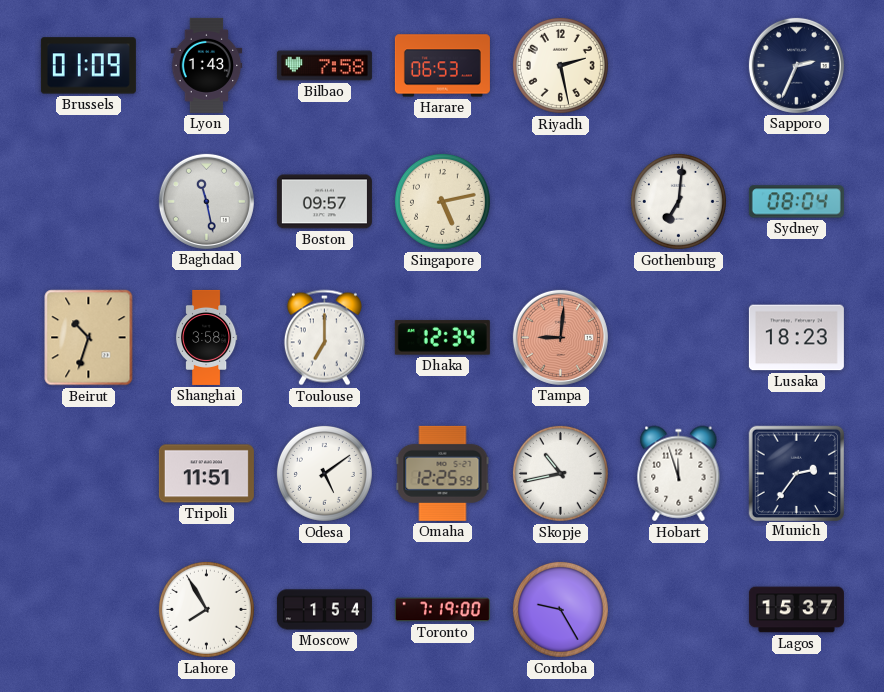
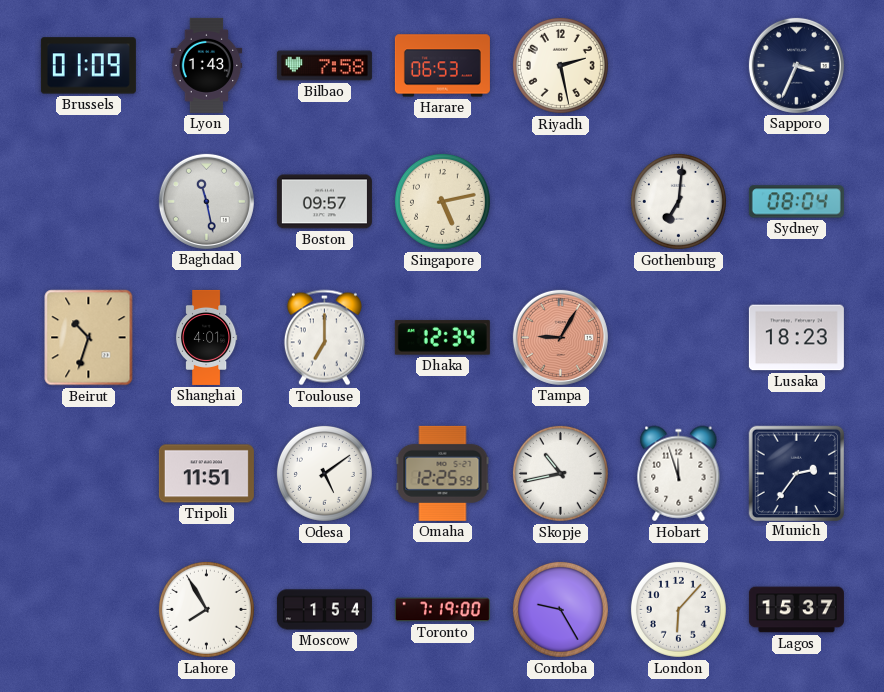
Sapporo: 2:34 -> 3:34
Shanghai: 3:58 -> 4:01
Tampa: 9:01 -> 9:05
London: none -> 6:07
